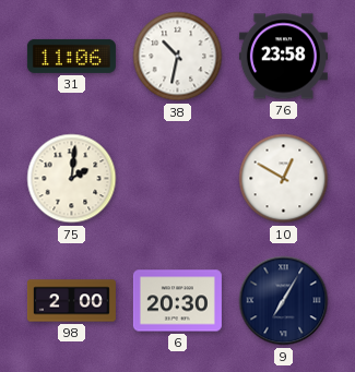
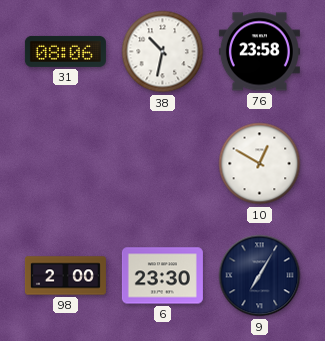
31: 11:06 -> 08:06
75: 2:01 -> none
6: 20:30 -> 23:30
